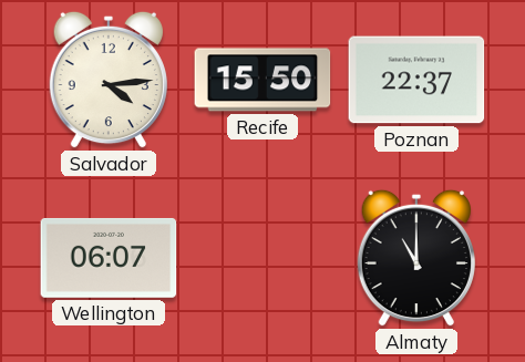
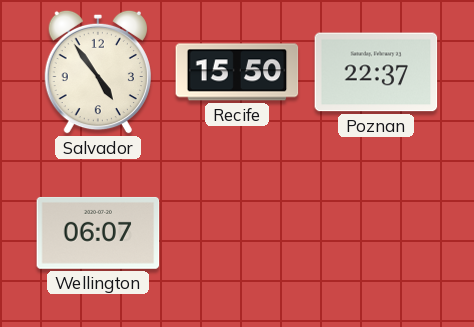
Salvador: 4:14 -> 4:54
Almaty: 11:00 -> none
